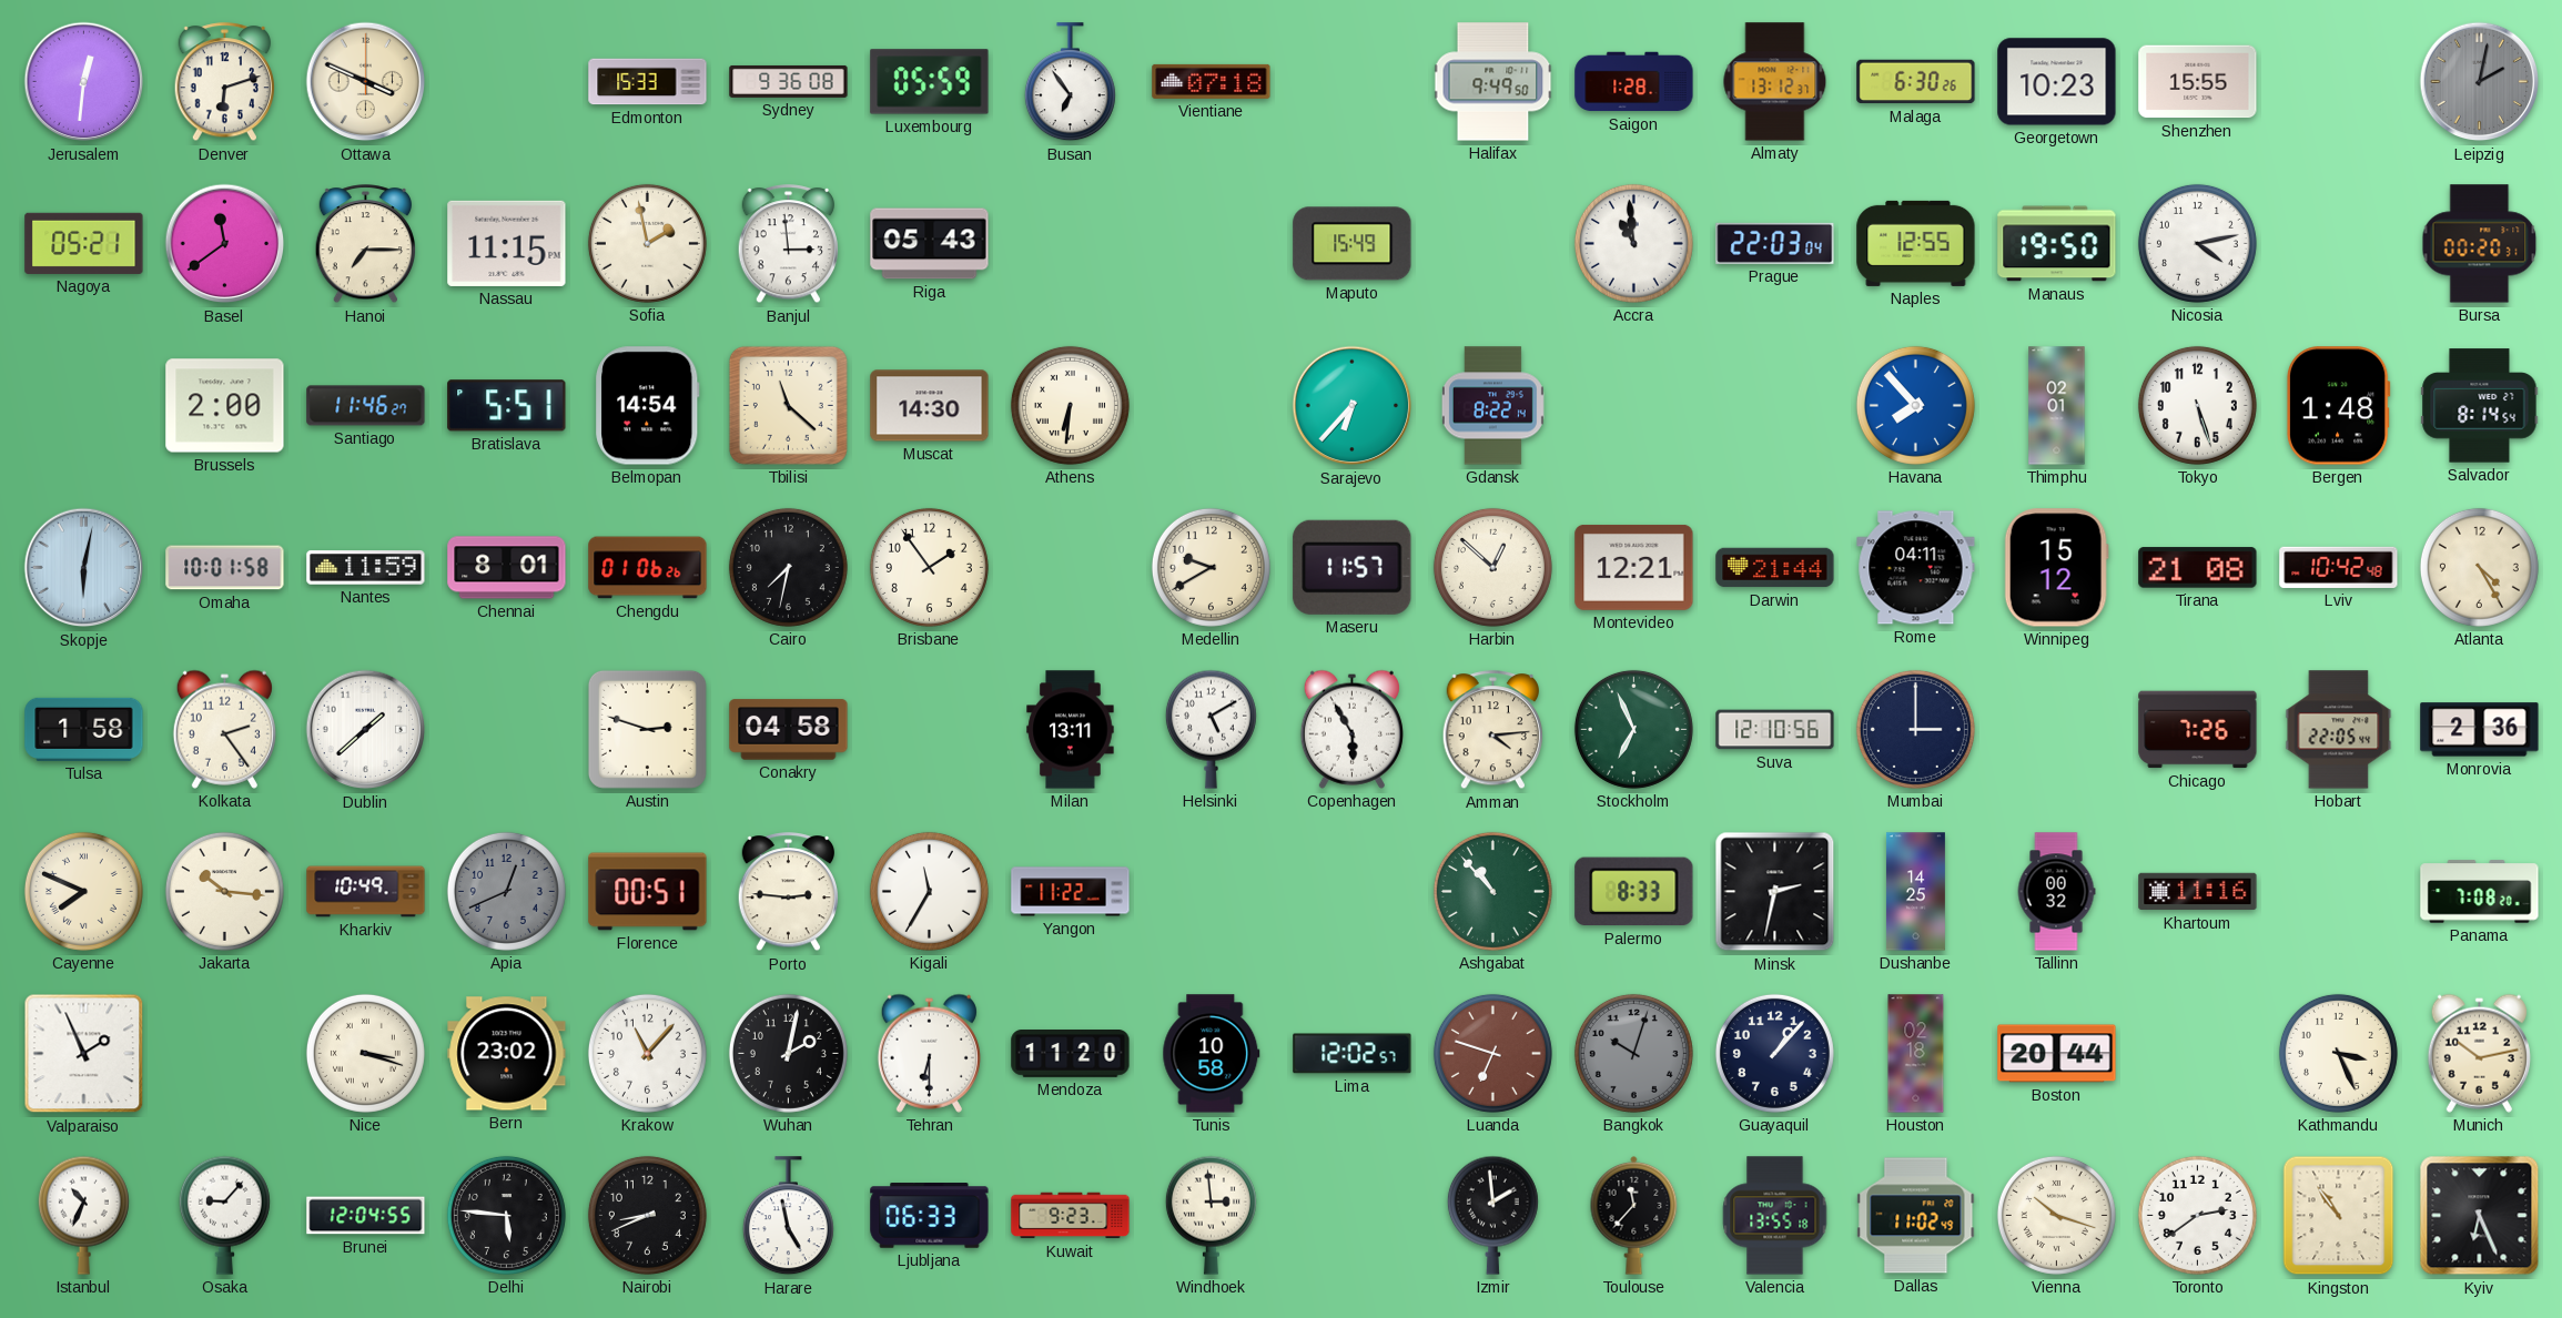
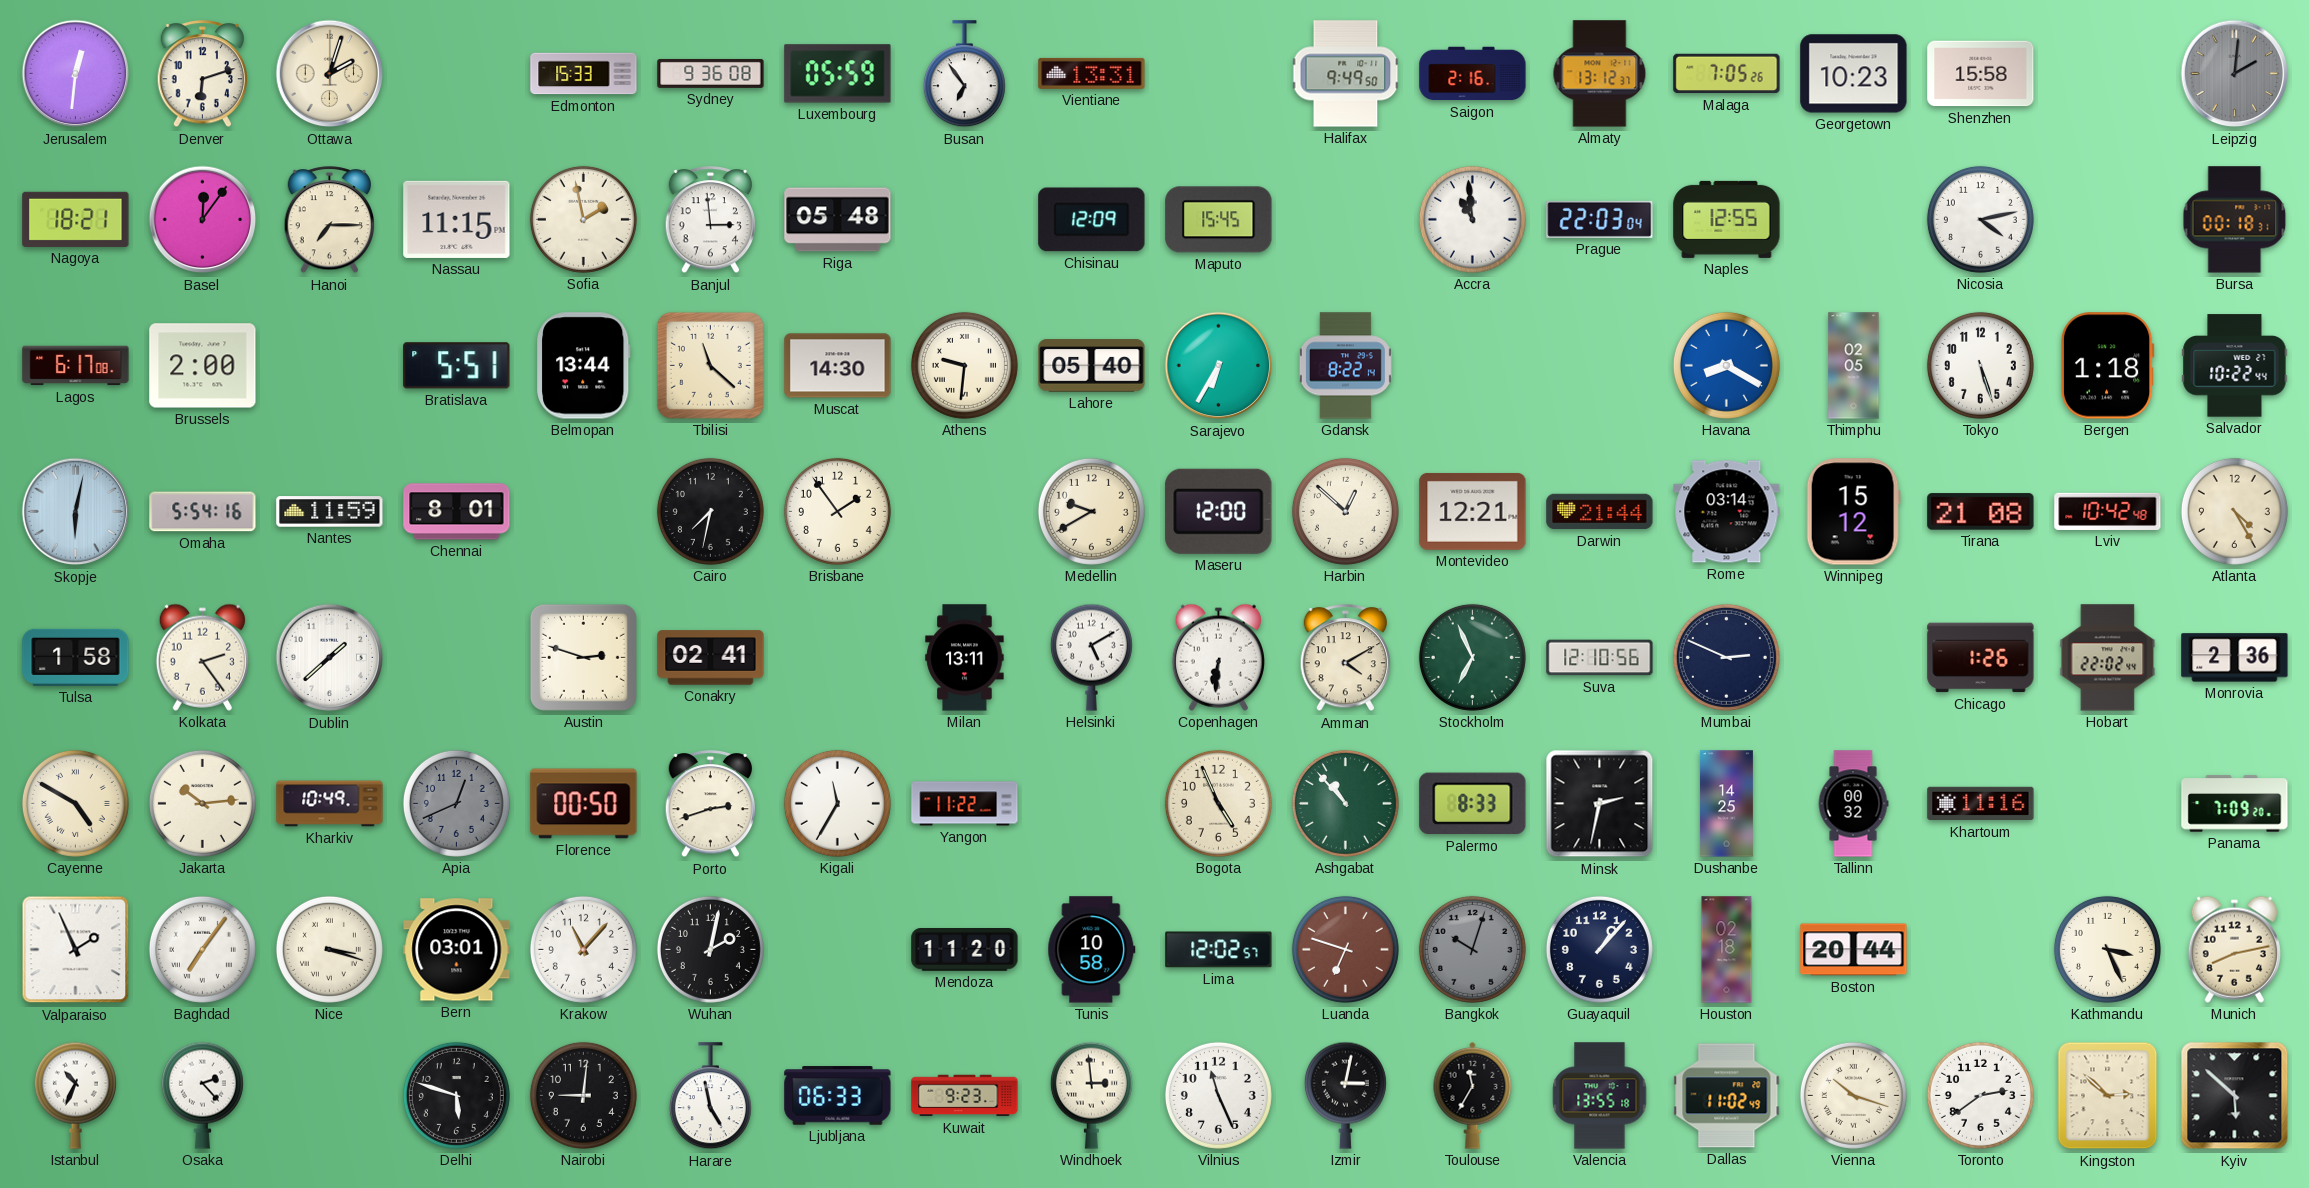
Ottawa: 3:49 -> 2:03
Vientiane: 07:18 -> 13:31
Saigon: 1:28 -> 2:16
Malaga: 6:30 -> 7:05
Shenzhen: 15:55 -> 15:58
Leipzig: 2:02 -> 2:01
Nagoya: 05:21 -> 18:21
Basel: 11:39 -> 12:06
Riga: 05:43 -> 05:48
Chisinau: none -> 12:09
Maputo: 15:49 -> 15:45
Manaus: 19:50 -> none
Bursa: 00:20 -> 00:18
Lagos: none -> 6:17
Santiago: 11:46 -> none
Belmopan: 14:54 -> 13:44
Athens: 6:31 -> 9:31
Lahore: none -> 05:40
Sarajevo: 6:37 -> 6:35
Havana: 7:53 -> 8:20
Thimphu: 02:01 -> 02:05
Bergen: 1:48 -> 1:18
Salvador: 8:14 -> 10:22
Omaha: 10:01 -> 5:54
Chengdu: 01:06 -> none
Maseru: 11:57 -> 12:00
Rome: 04:11 -> 03:14
Conakry: 04:58 -> 02:41
Copenhagen: 5:55 -> 6:31
Amman: 4:14 -> 4:10
Mumbai: 3:00 -> 2:49
Chicago: 7:26 -> 1:26
Hobart: 22:05 -> 22:02
Cayenne: 7:49 -> 4:50
Jakarta: 10:16 -> 10:14
Florence: 00:51 -> 00:50
Porto: 2:46 -> 2:42
Bogota: none -> 4:56
Panama: 7:08 -> 7:09
Baghdad: none -> 7:06
Bern: 23:02 -> 03:01
Tehran: 6:30 -> none
Munich: 10:13 -> 8:13
Osaka: 9:07 -> 2:23
Brunei: 12:04 -> none
Delhi: 5:46 -> 5:48
Nairobi: 8:41 -> 9:01
Vilnius: none -> 11:26
Izmir: 1:59 -> 3:02
Toulouse: 11:37 -> 11:35
Kingston: 10:54 -> 2:52
Kyiv: 6:26 -> 5:52
